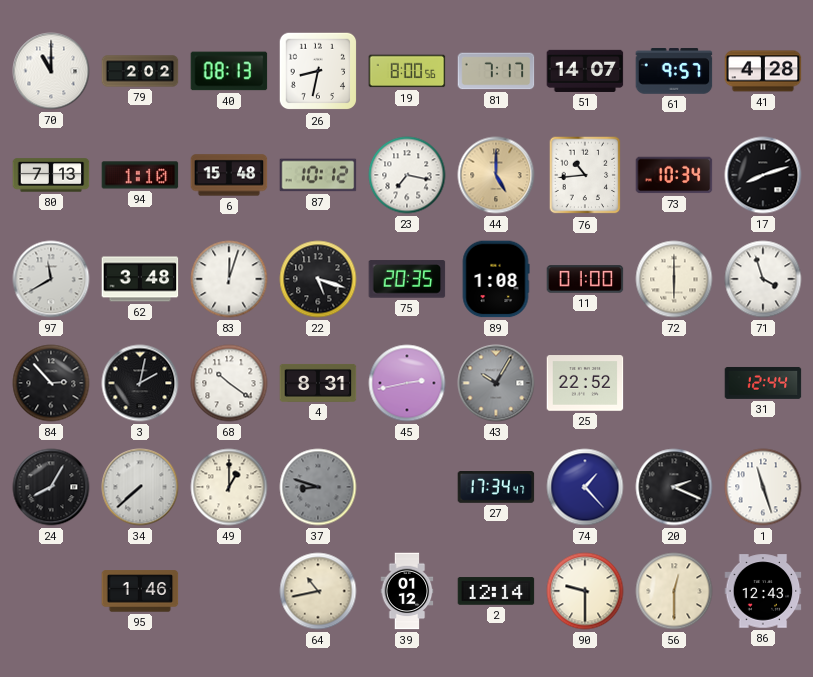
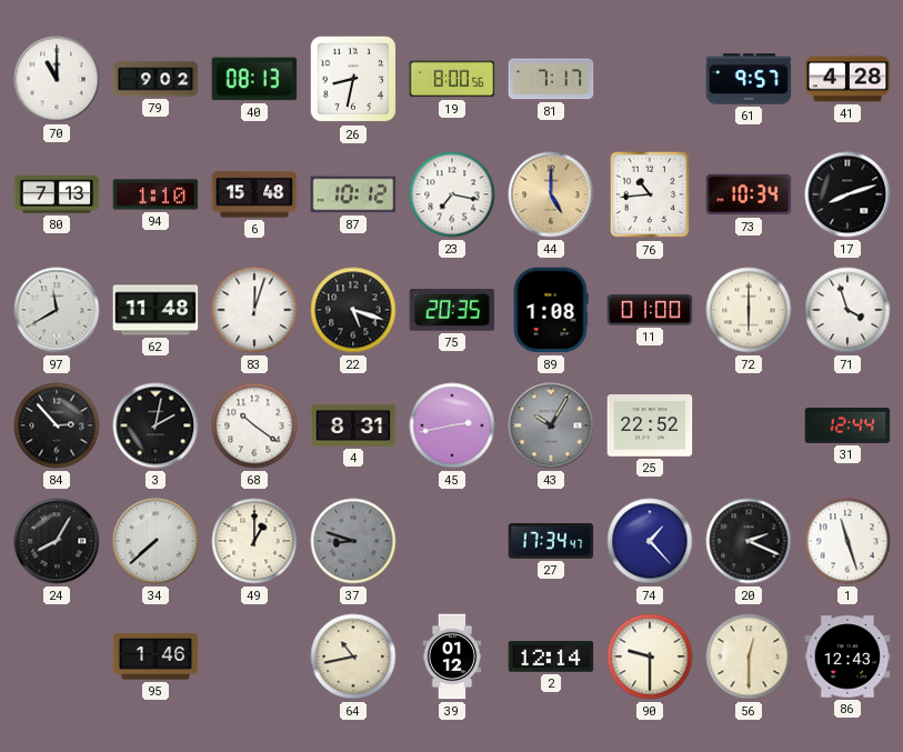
79: 2:02 -> 9:02
51: 14:07 -> none
62: 3:48 -> 11:48
